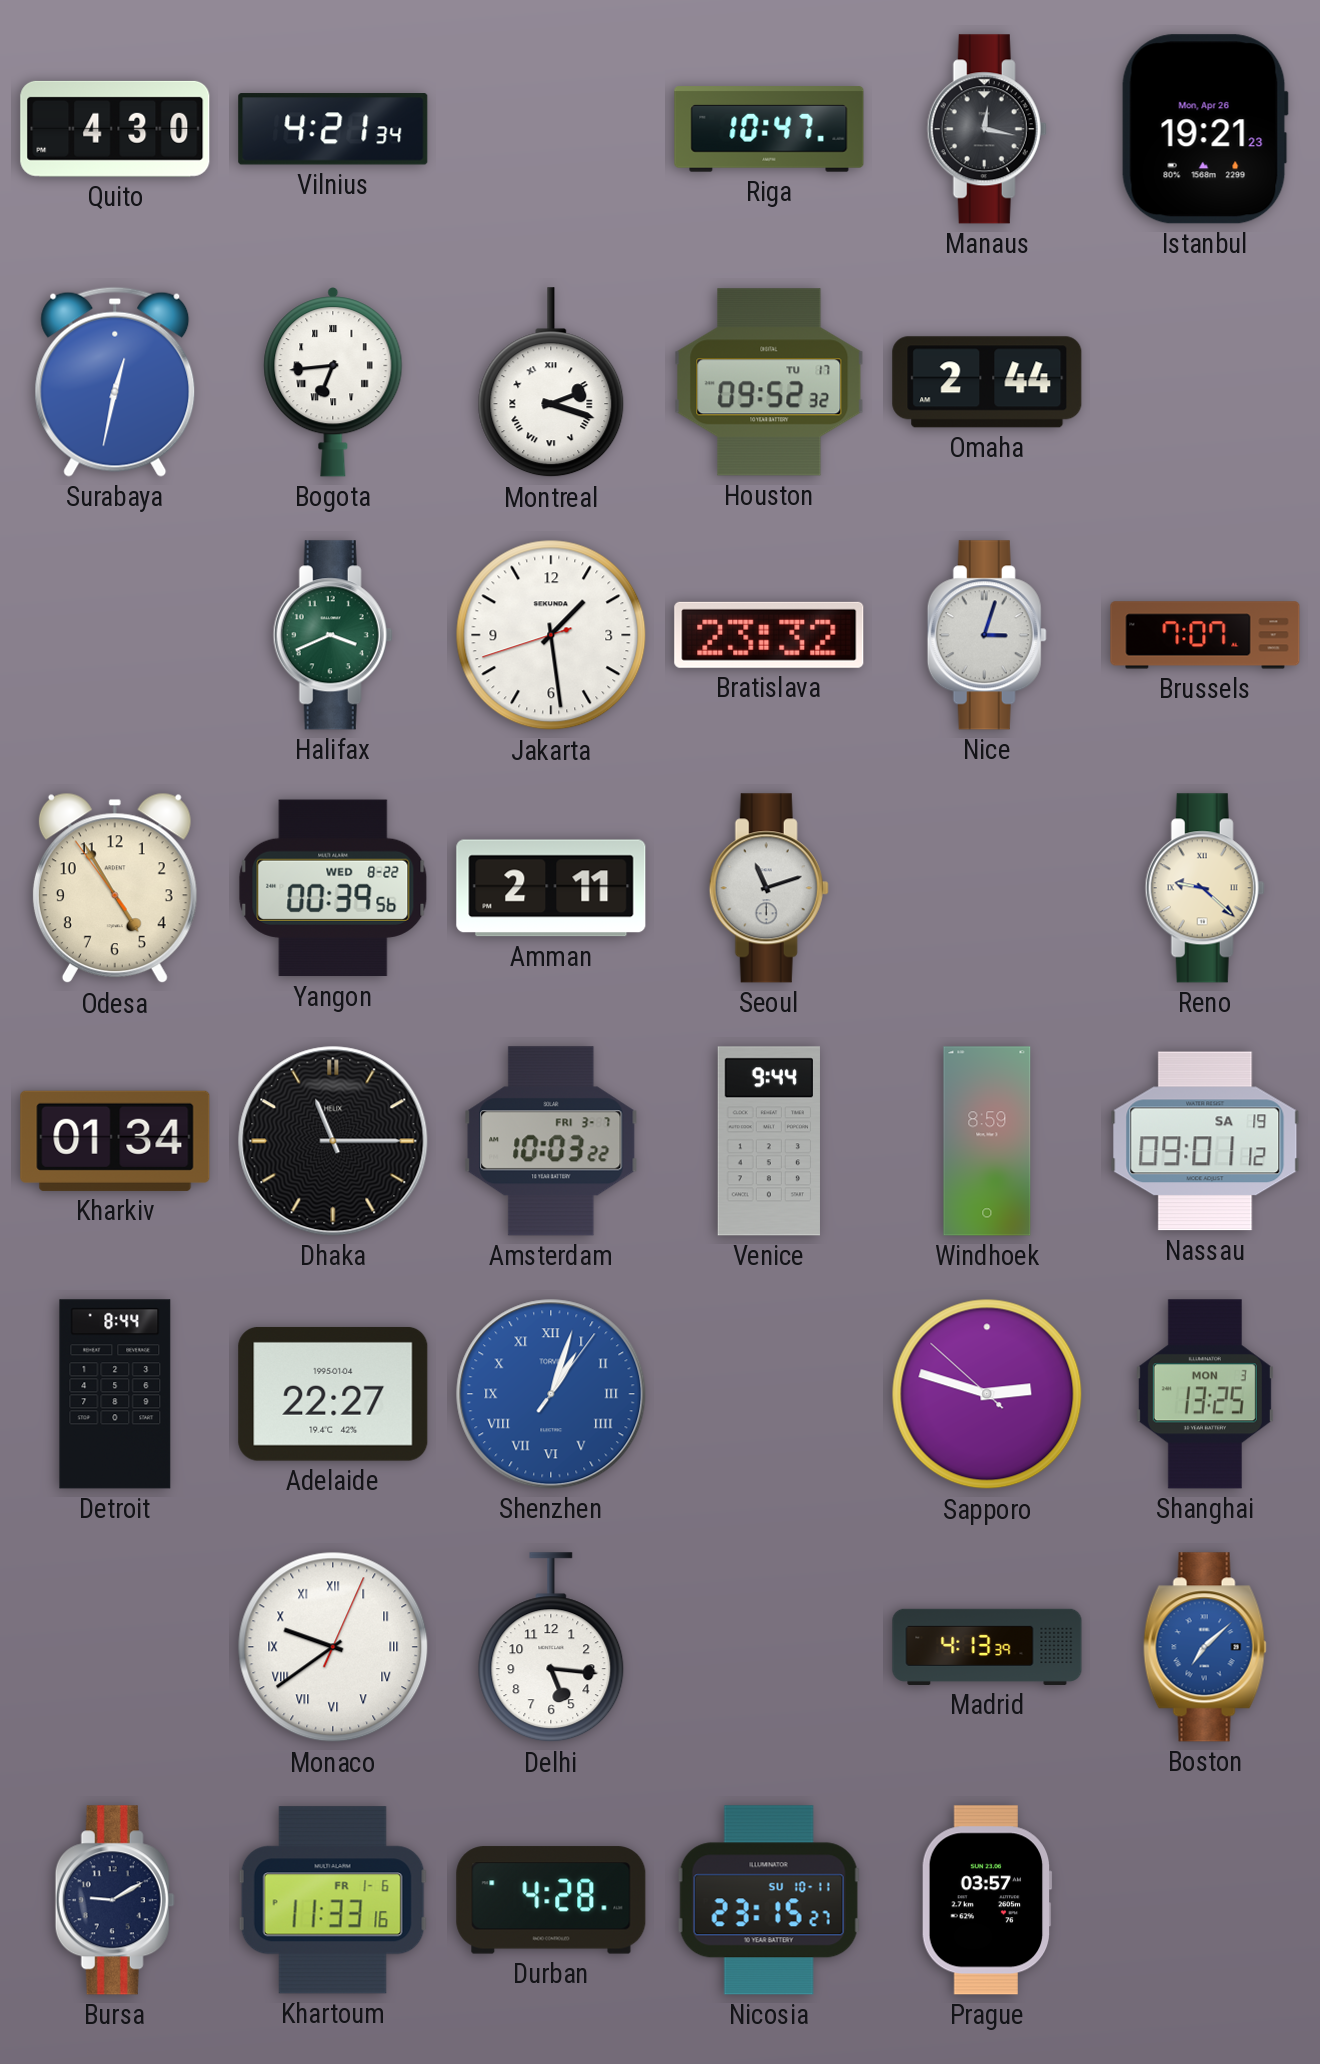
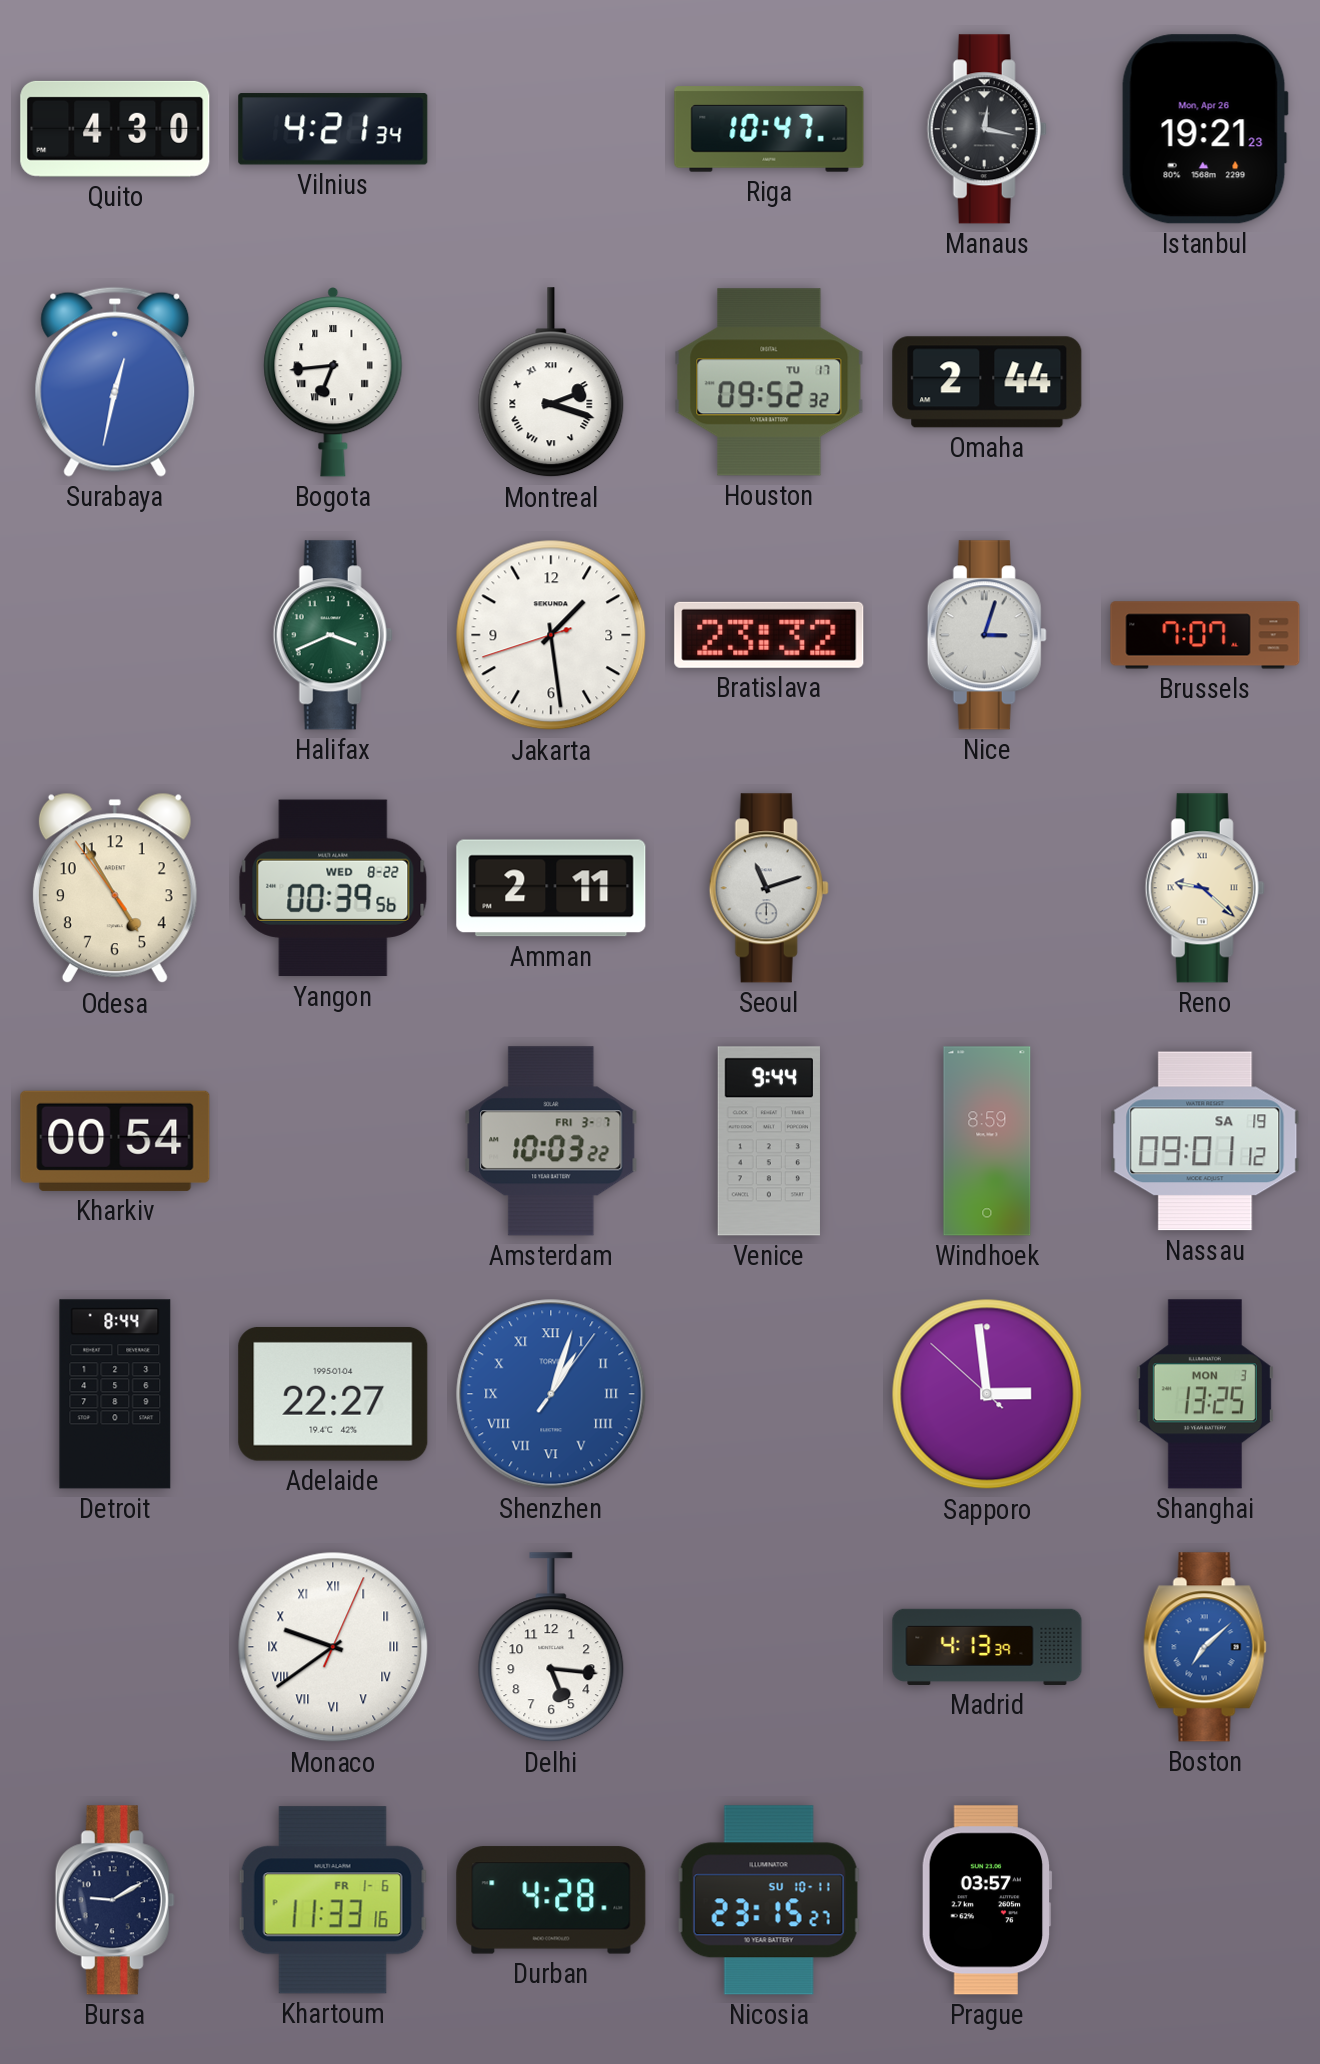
Kharkiv: 01:34 -> 00:54
Dhaka: 11:15 -> none
Sapporo: 2:47 -> 2:58
